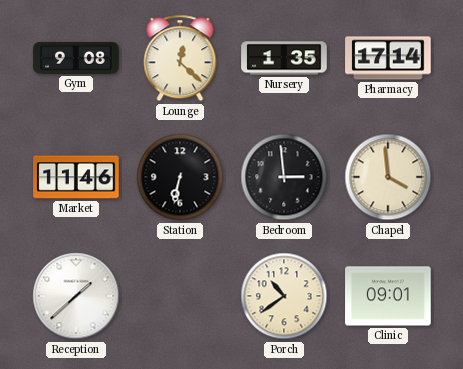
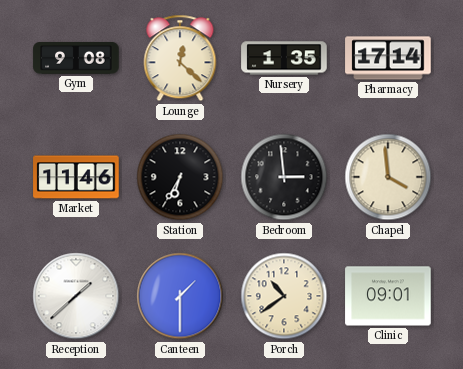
Station: 6:32 -> 6:35
Canteen: none -> 1:30
